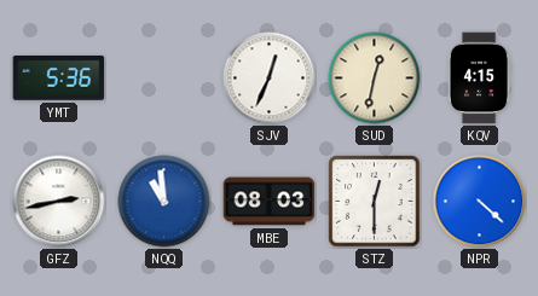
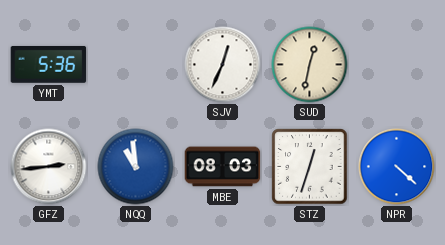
KQV: 4:15 -> none
GFZ: 2:43 -> 2:44
STZ: 12:30 -> 12:33
